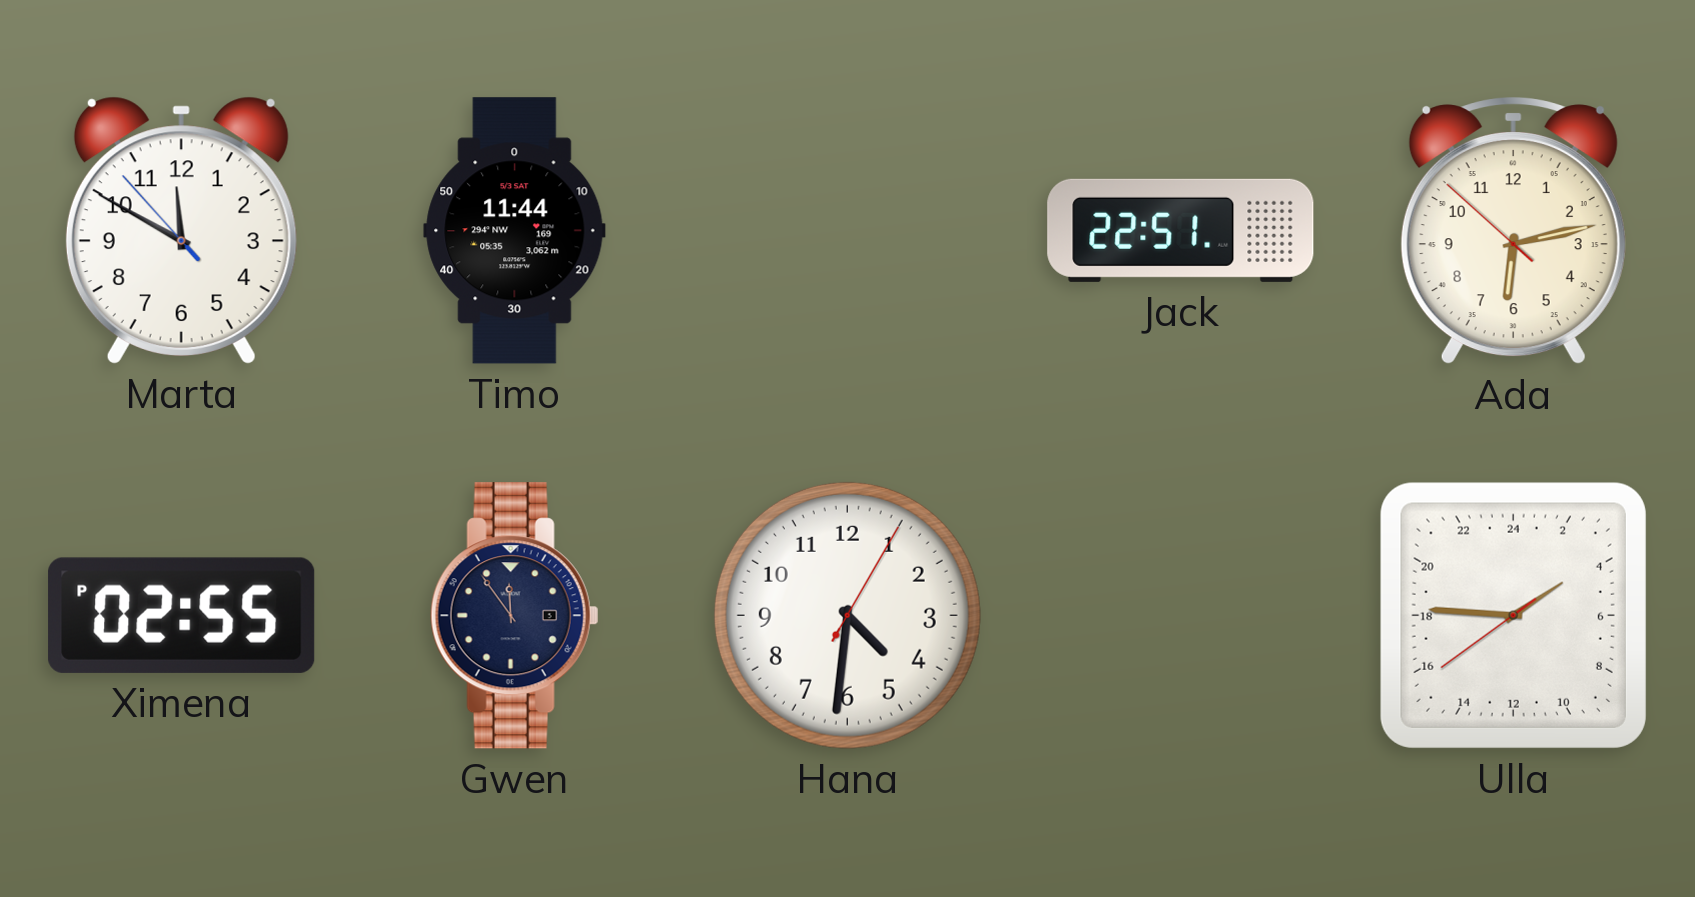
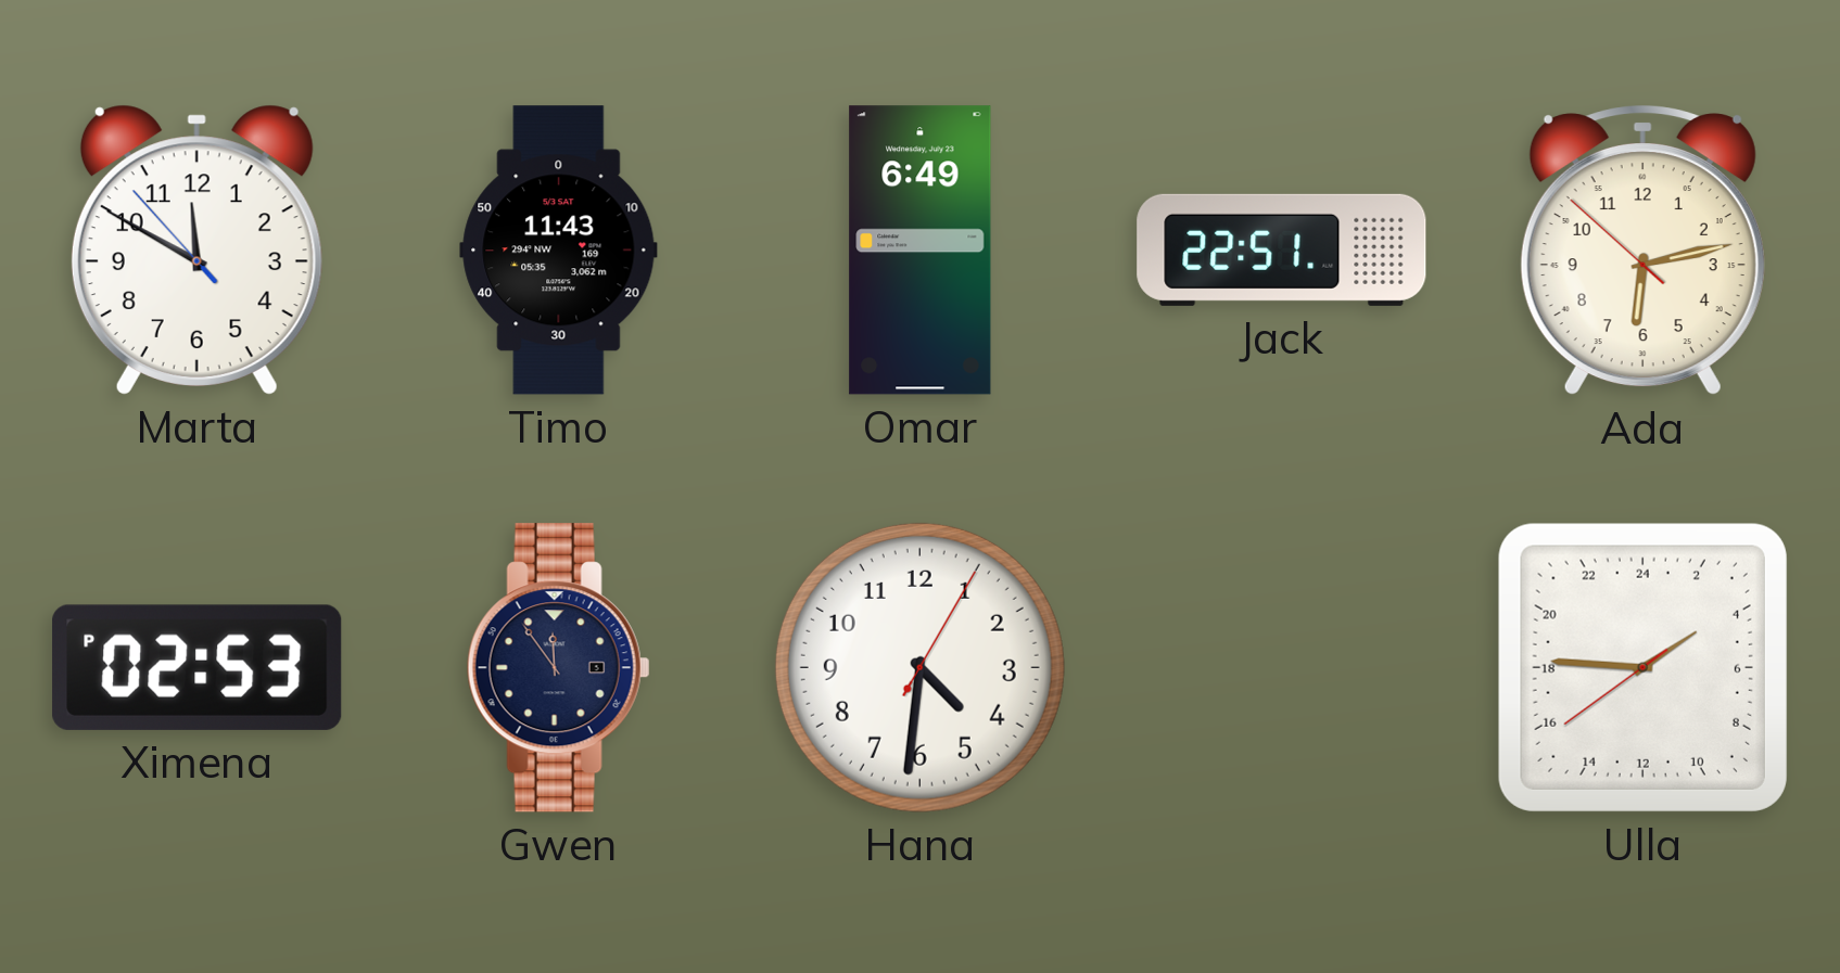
Timo: 11:44 -> 11:43
Omar: none -> 6:49
Ximena: 02:55 -> 02:53
